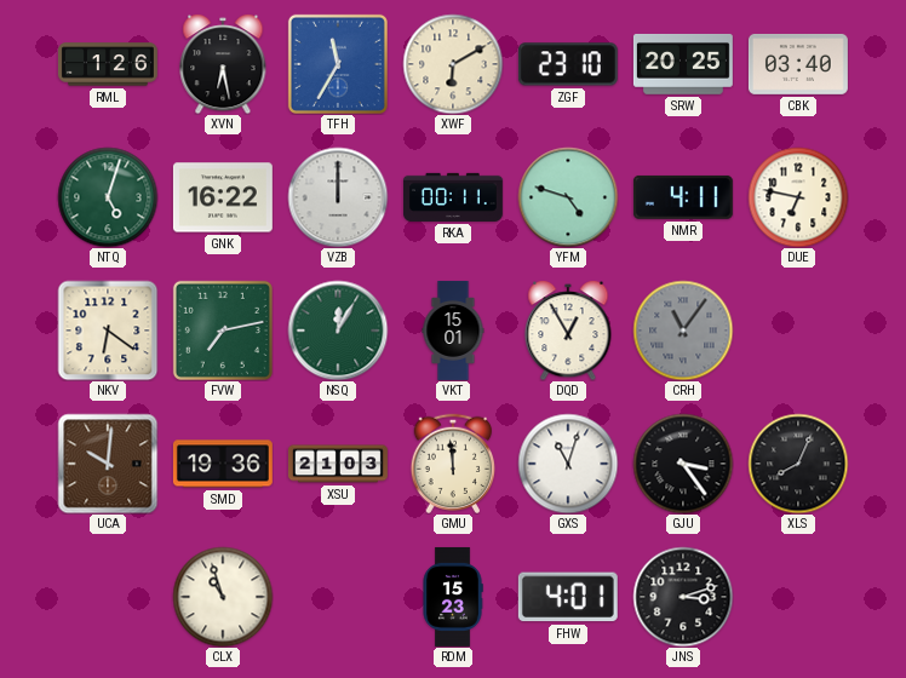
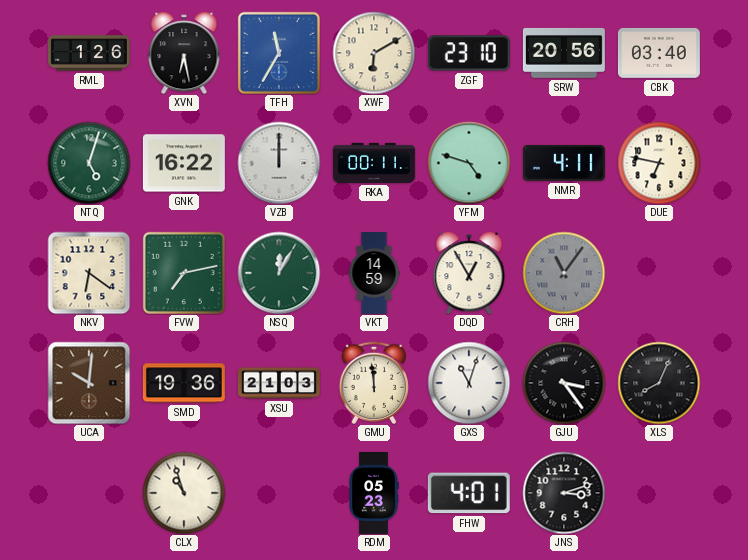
SRW: 20:25 -> 20:56
VKT: 15:01 -> 14:59
RDM: 15:23 -> 05:23
